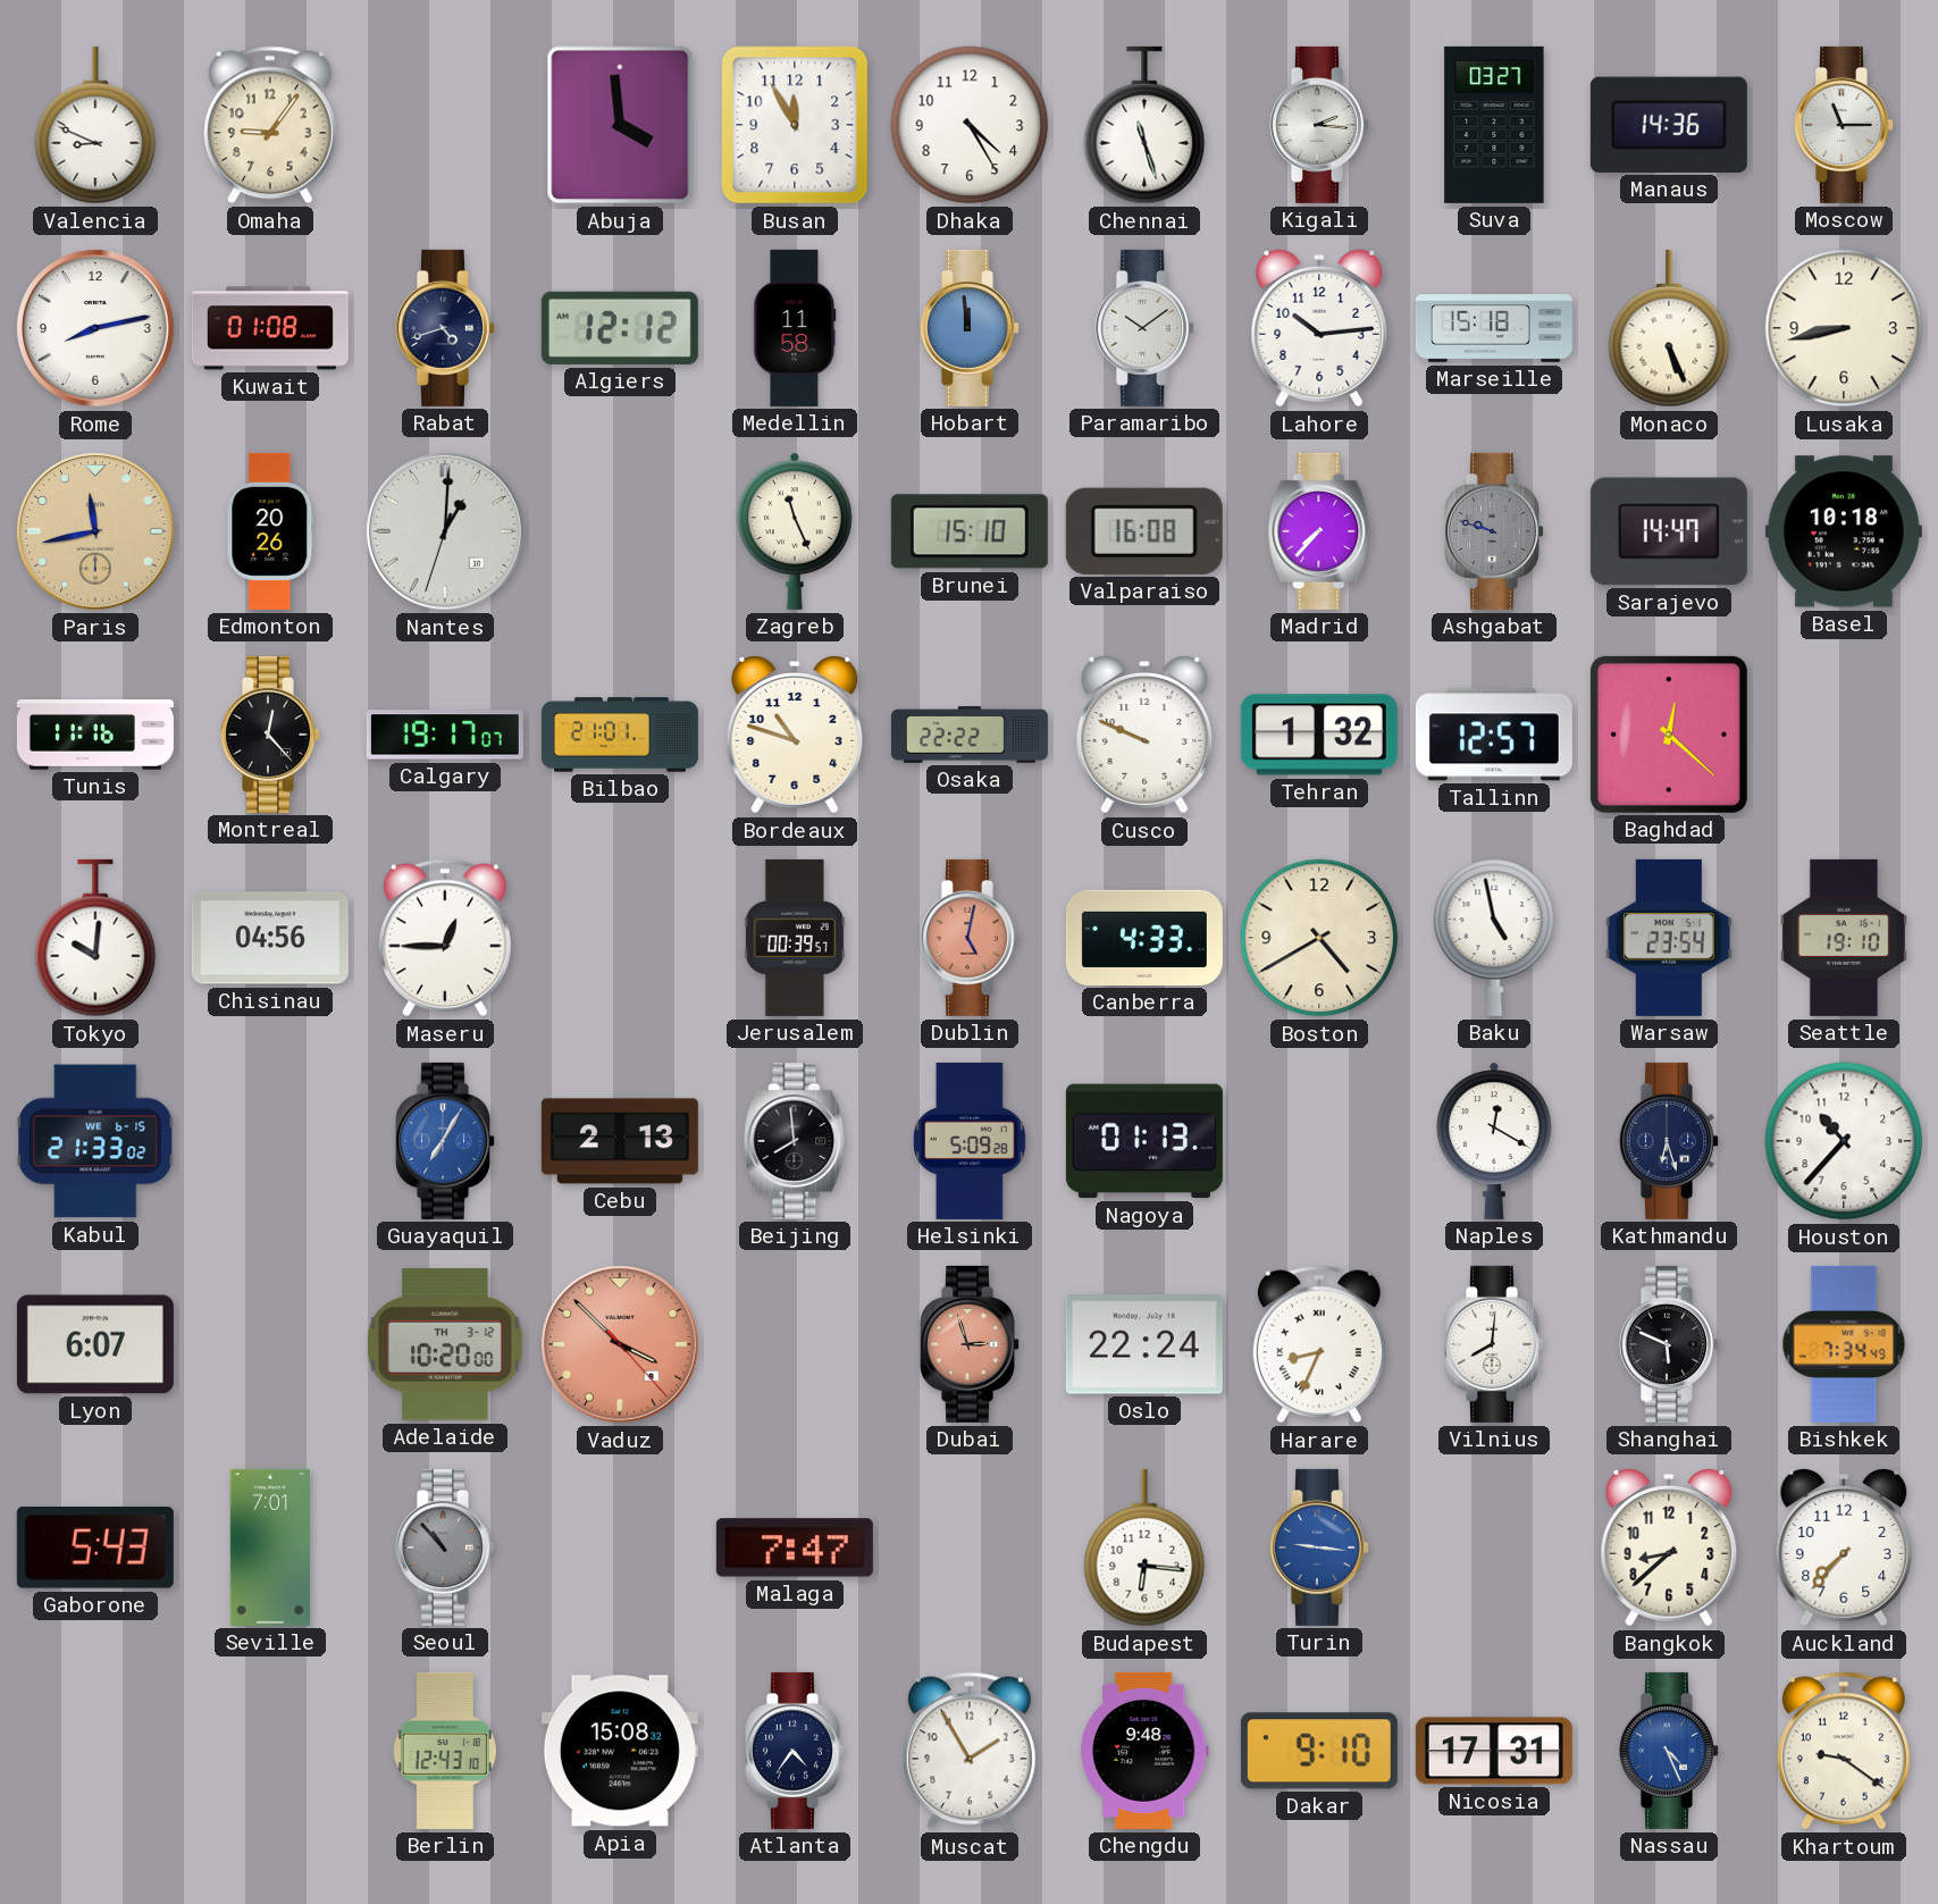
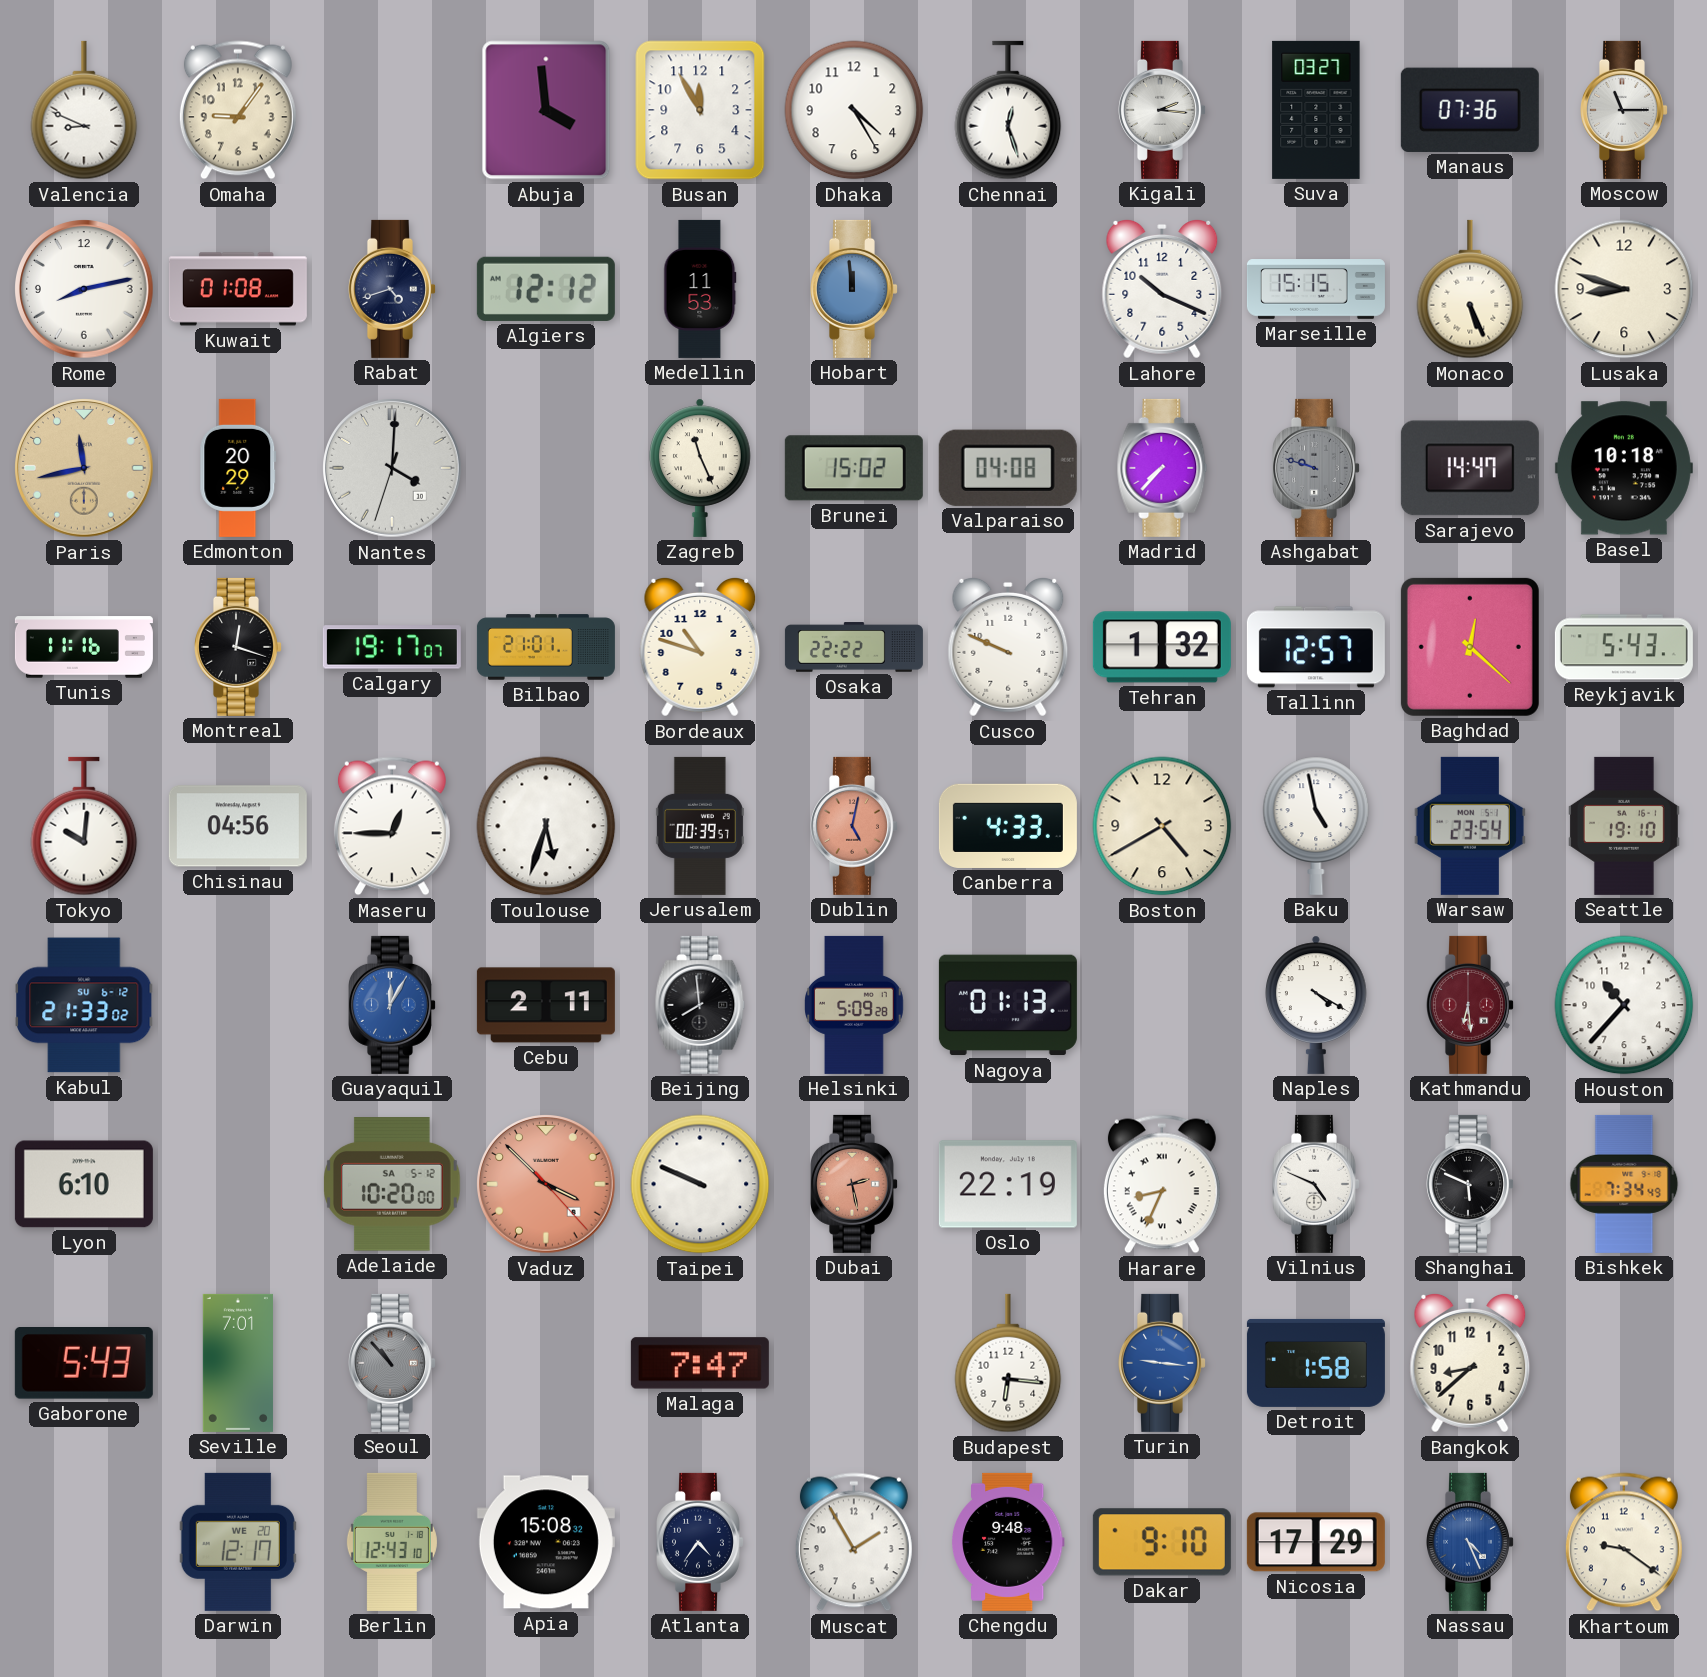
Chennai: 11:27 -> 12:27
Manaus: 14:36 -> 07:36
Medellin: 11:58 -> 11:53
Paramaribo: 10:09 -> none
Lahore: 10:14 -> 10:19
Marseille: 15:18 -> 15:15
Lusaka: 8:43 -> 8:48
Edmonton: 20:26 -> 20:29
Nantes: 1:00 -> 4:00
Brunei: 15:10 -> 15:02
Valparaiso: 16:08 -> 04:08
Montreal: 12:23 -> 12:18
Reykjavik: none -> 5:43
Toulouse: none -> 5:33
Kabul date: WE 6-15 -> SU 6-12
Guayaquil: 7:05 -> 12:05
Cebu: 2:13 -> 2:11
Naples: 12:20 -> 4:20
Kathmandu: 6:27 -> 6:29
Kathmandu dial: navy -> burgundy
Lyon: 6:07 -> 6:10
Adelaide date: TH 3-12 -> SA 5-12
Taipei: none -> 9:49
Dubai: 2:57 -> 2:28
Oslo: 22:24 -> 22:19
Vilnius: 8:01 -> 4:49
Detroit: none -> 1:58
Auckland: 7:37 -> none
Darwin: none -> 12:17
Nicosia: 17:31 -> 17:29
